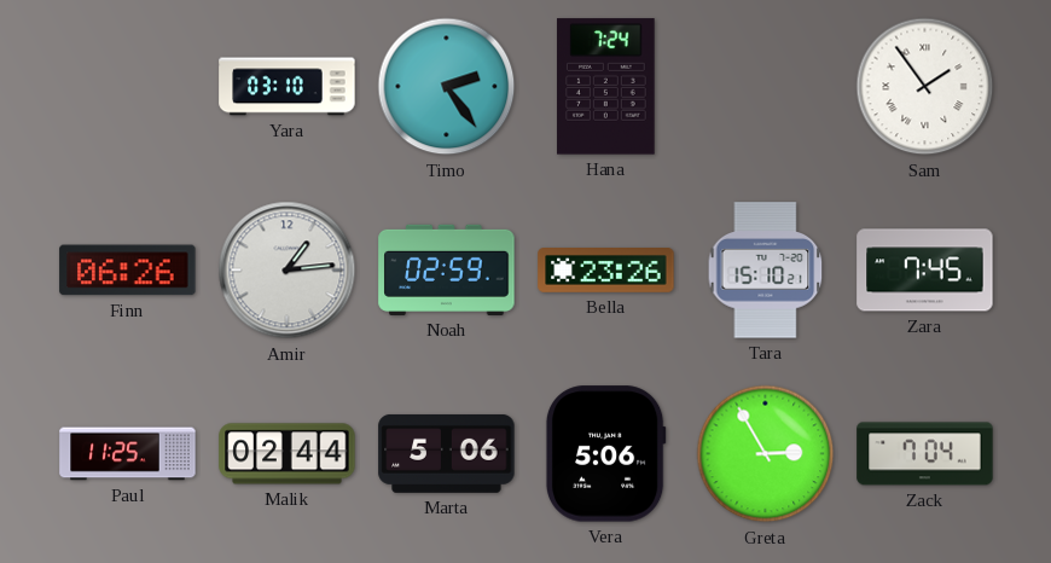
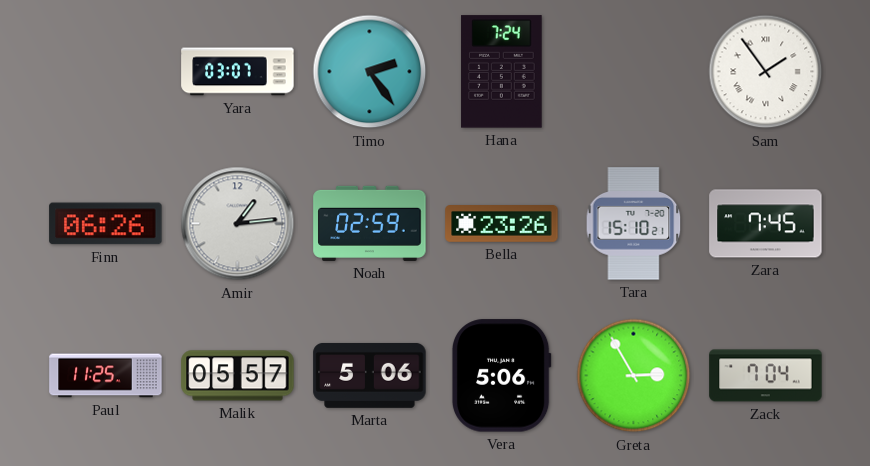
Yara: 03:10 -> 03:07
Malik: 02:44 -> 05:57
